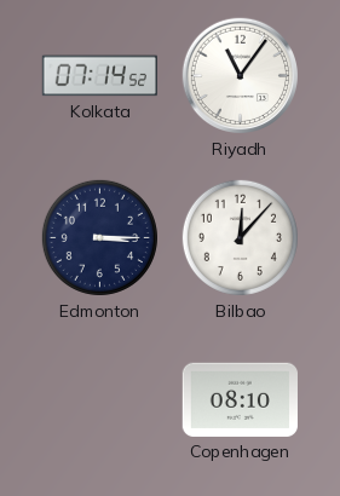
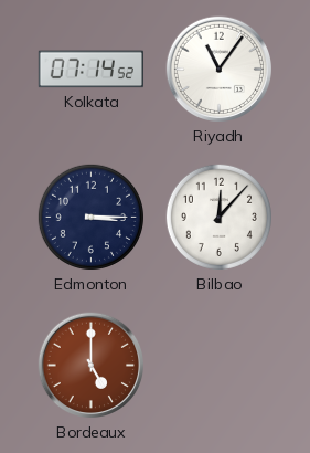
Bordeaux: none -> 5:00
Copenhagen: 08:10 -> none
